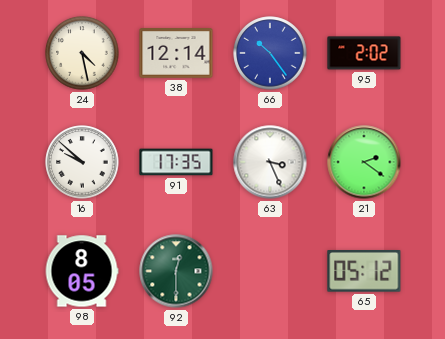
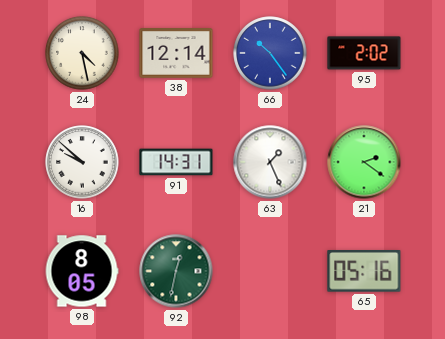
91: 17:35 -> 14:31
63: 3:26 -> 1:26
92: 12:30 -> 12:32
65: 05:12 -> 05:16
